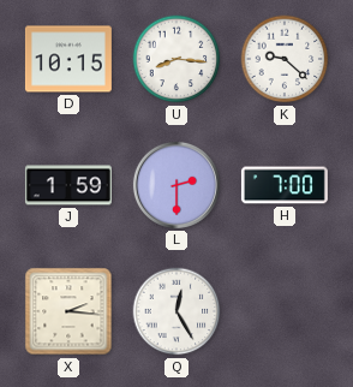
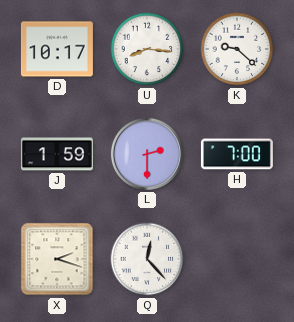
D: 10:15 -> 10:17
X: 2:16 -> 2:18
Q: 12:25 -> 12:23
